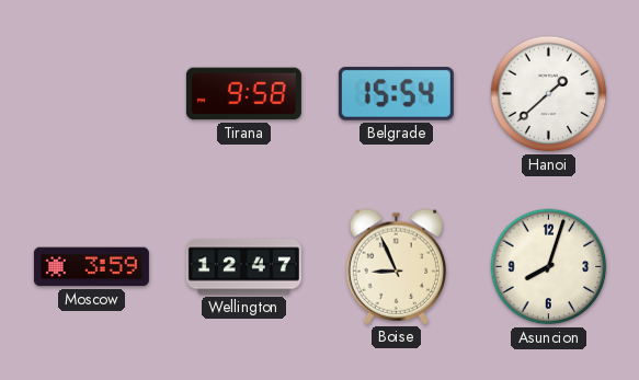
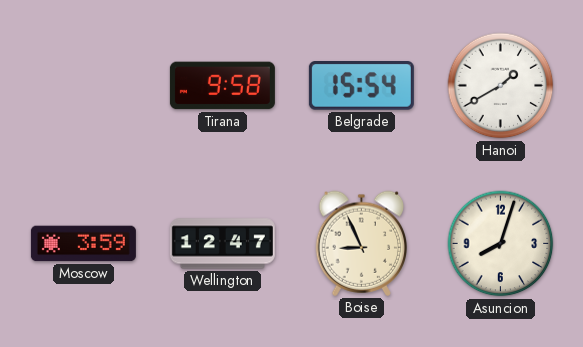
Hanoi: 1:38 -> 1:40
